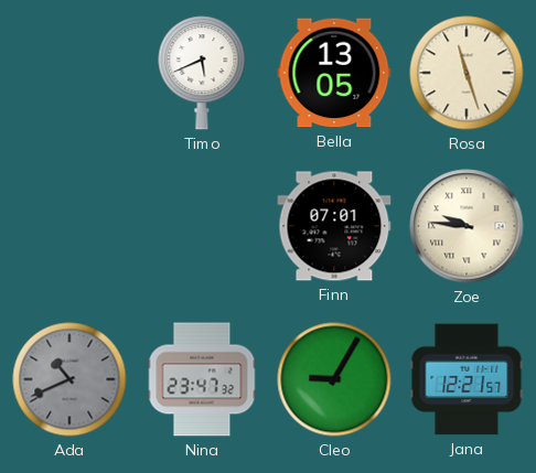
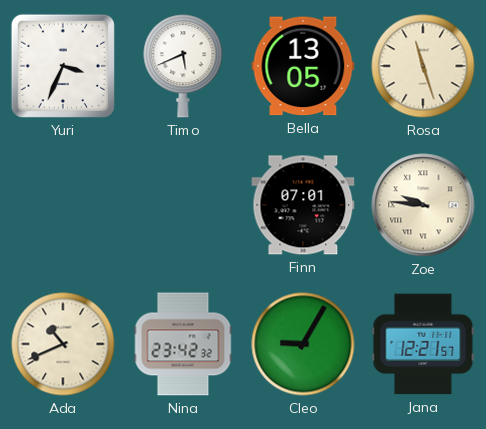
Yuri: none -> 3:34
Ada dial: grey -> cream
Nina: 23:47 -> 23:42
